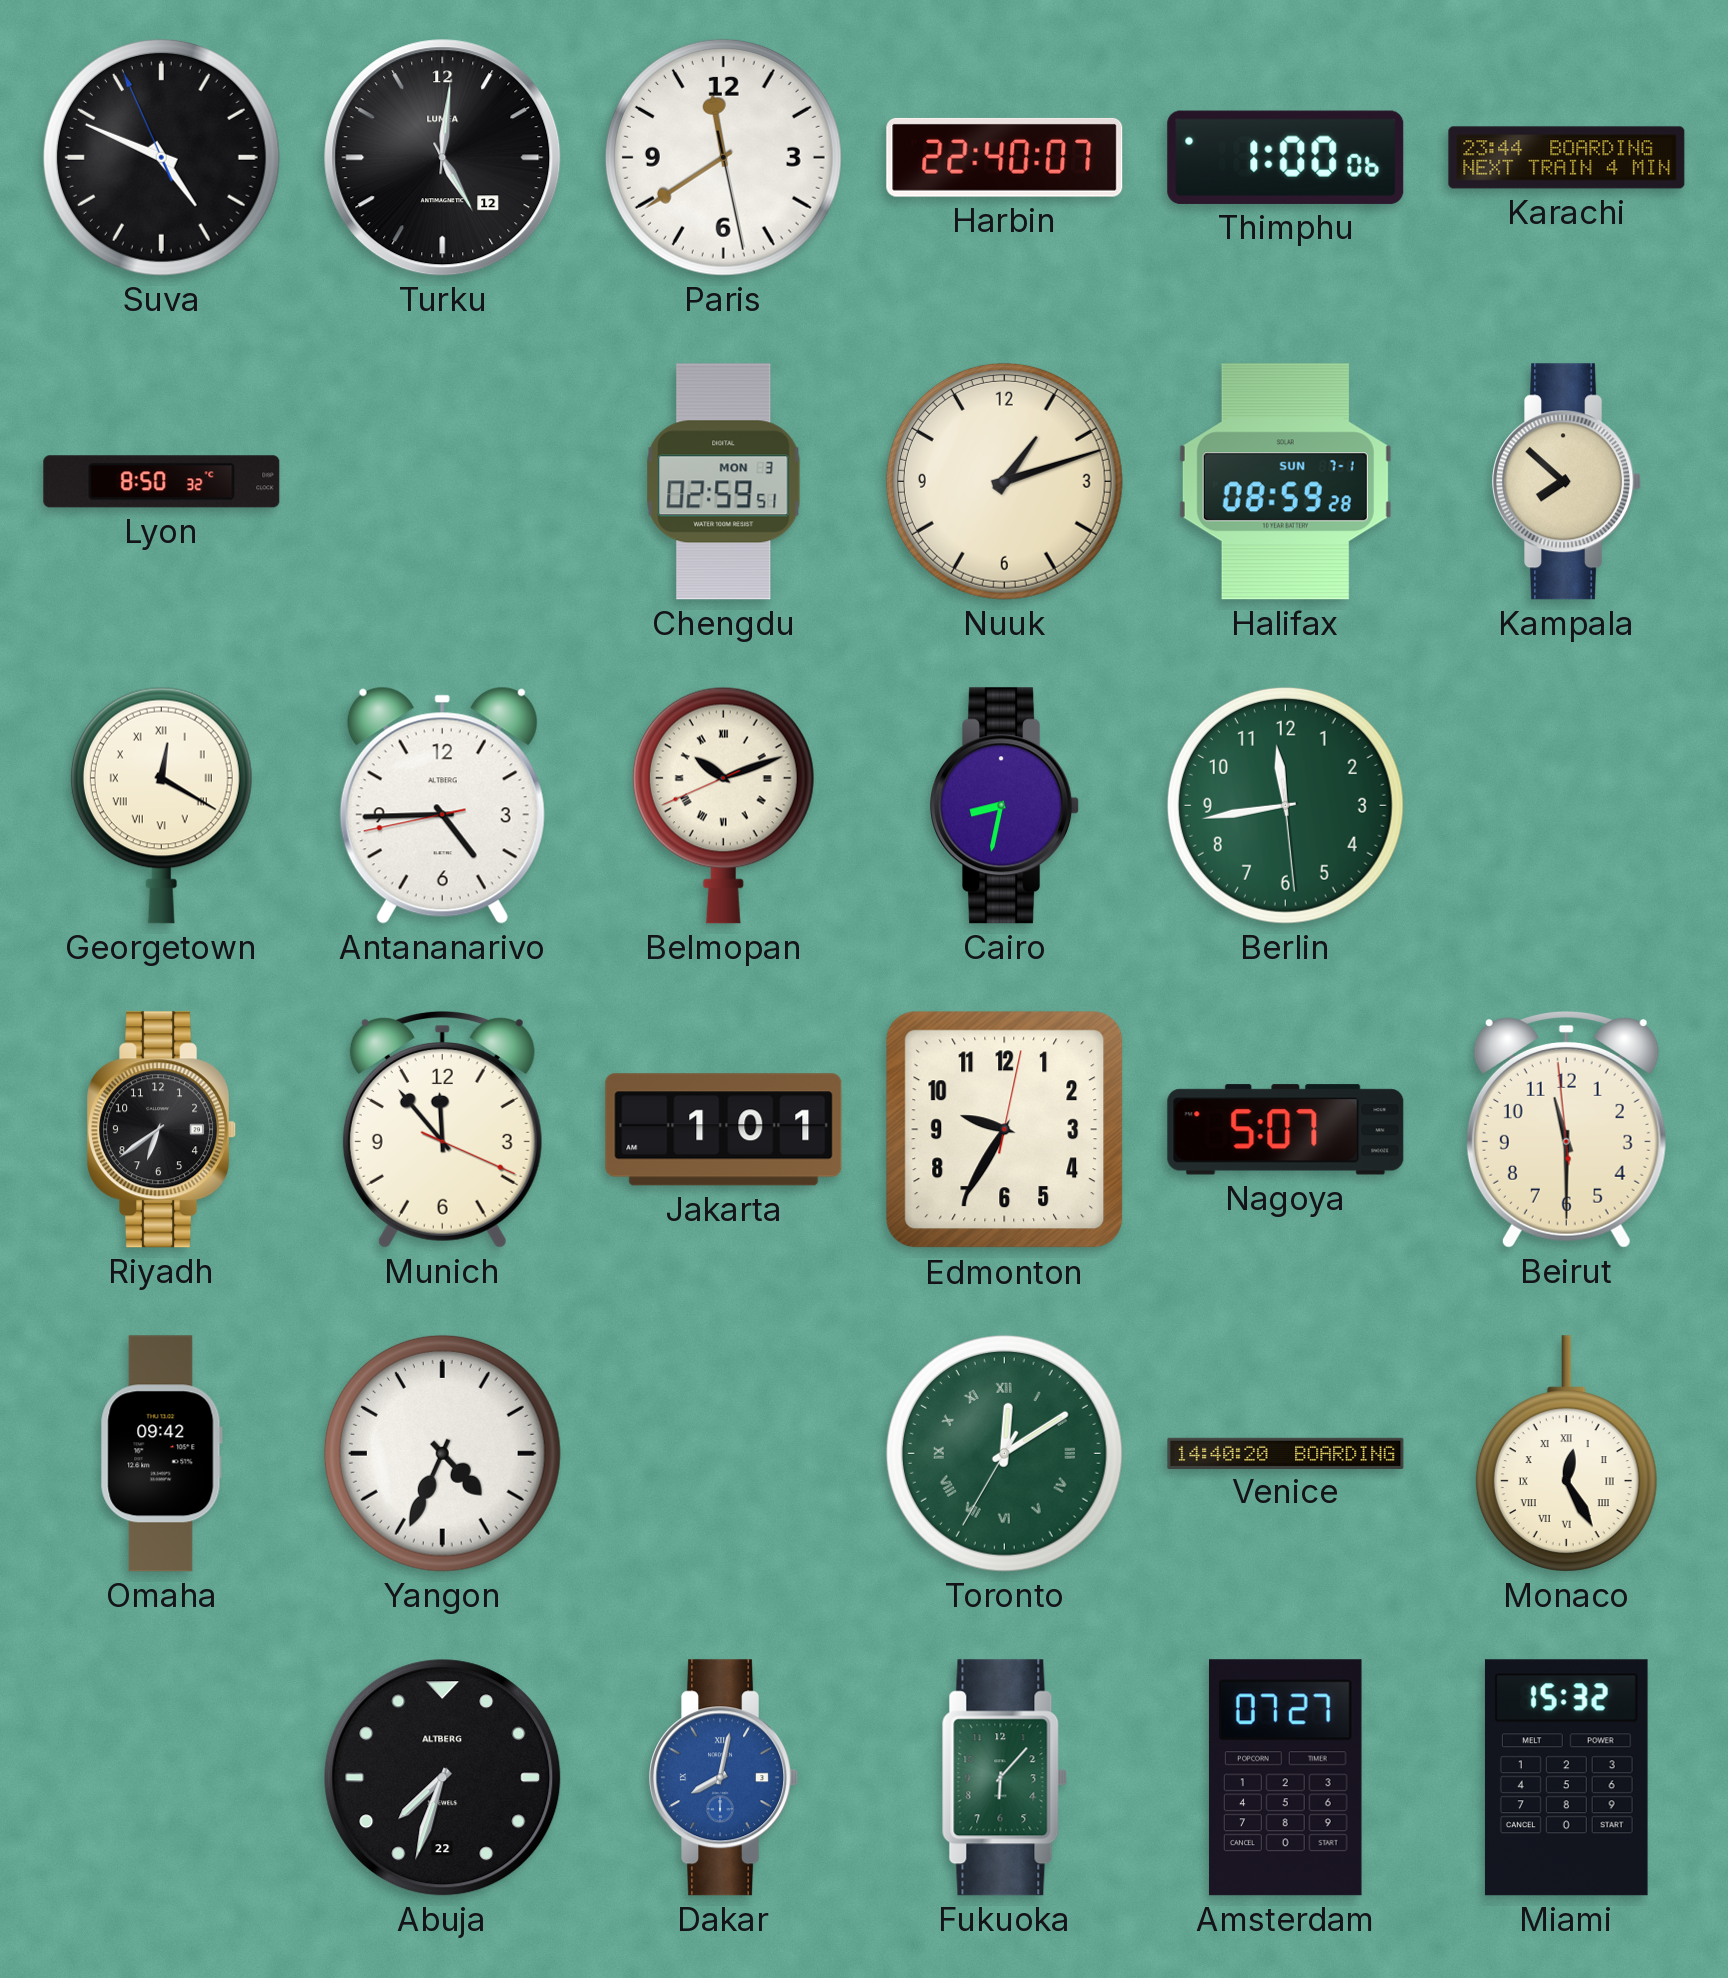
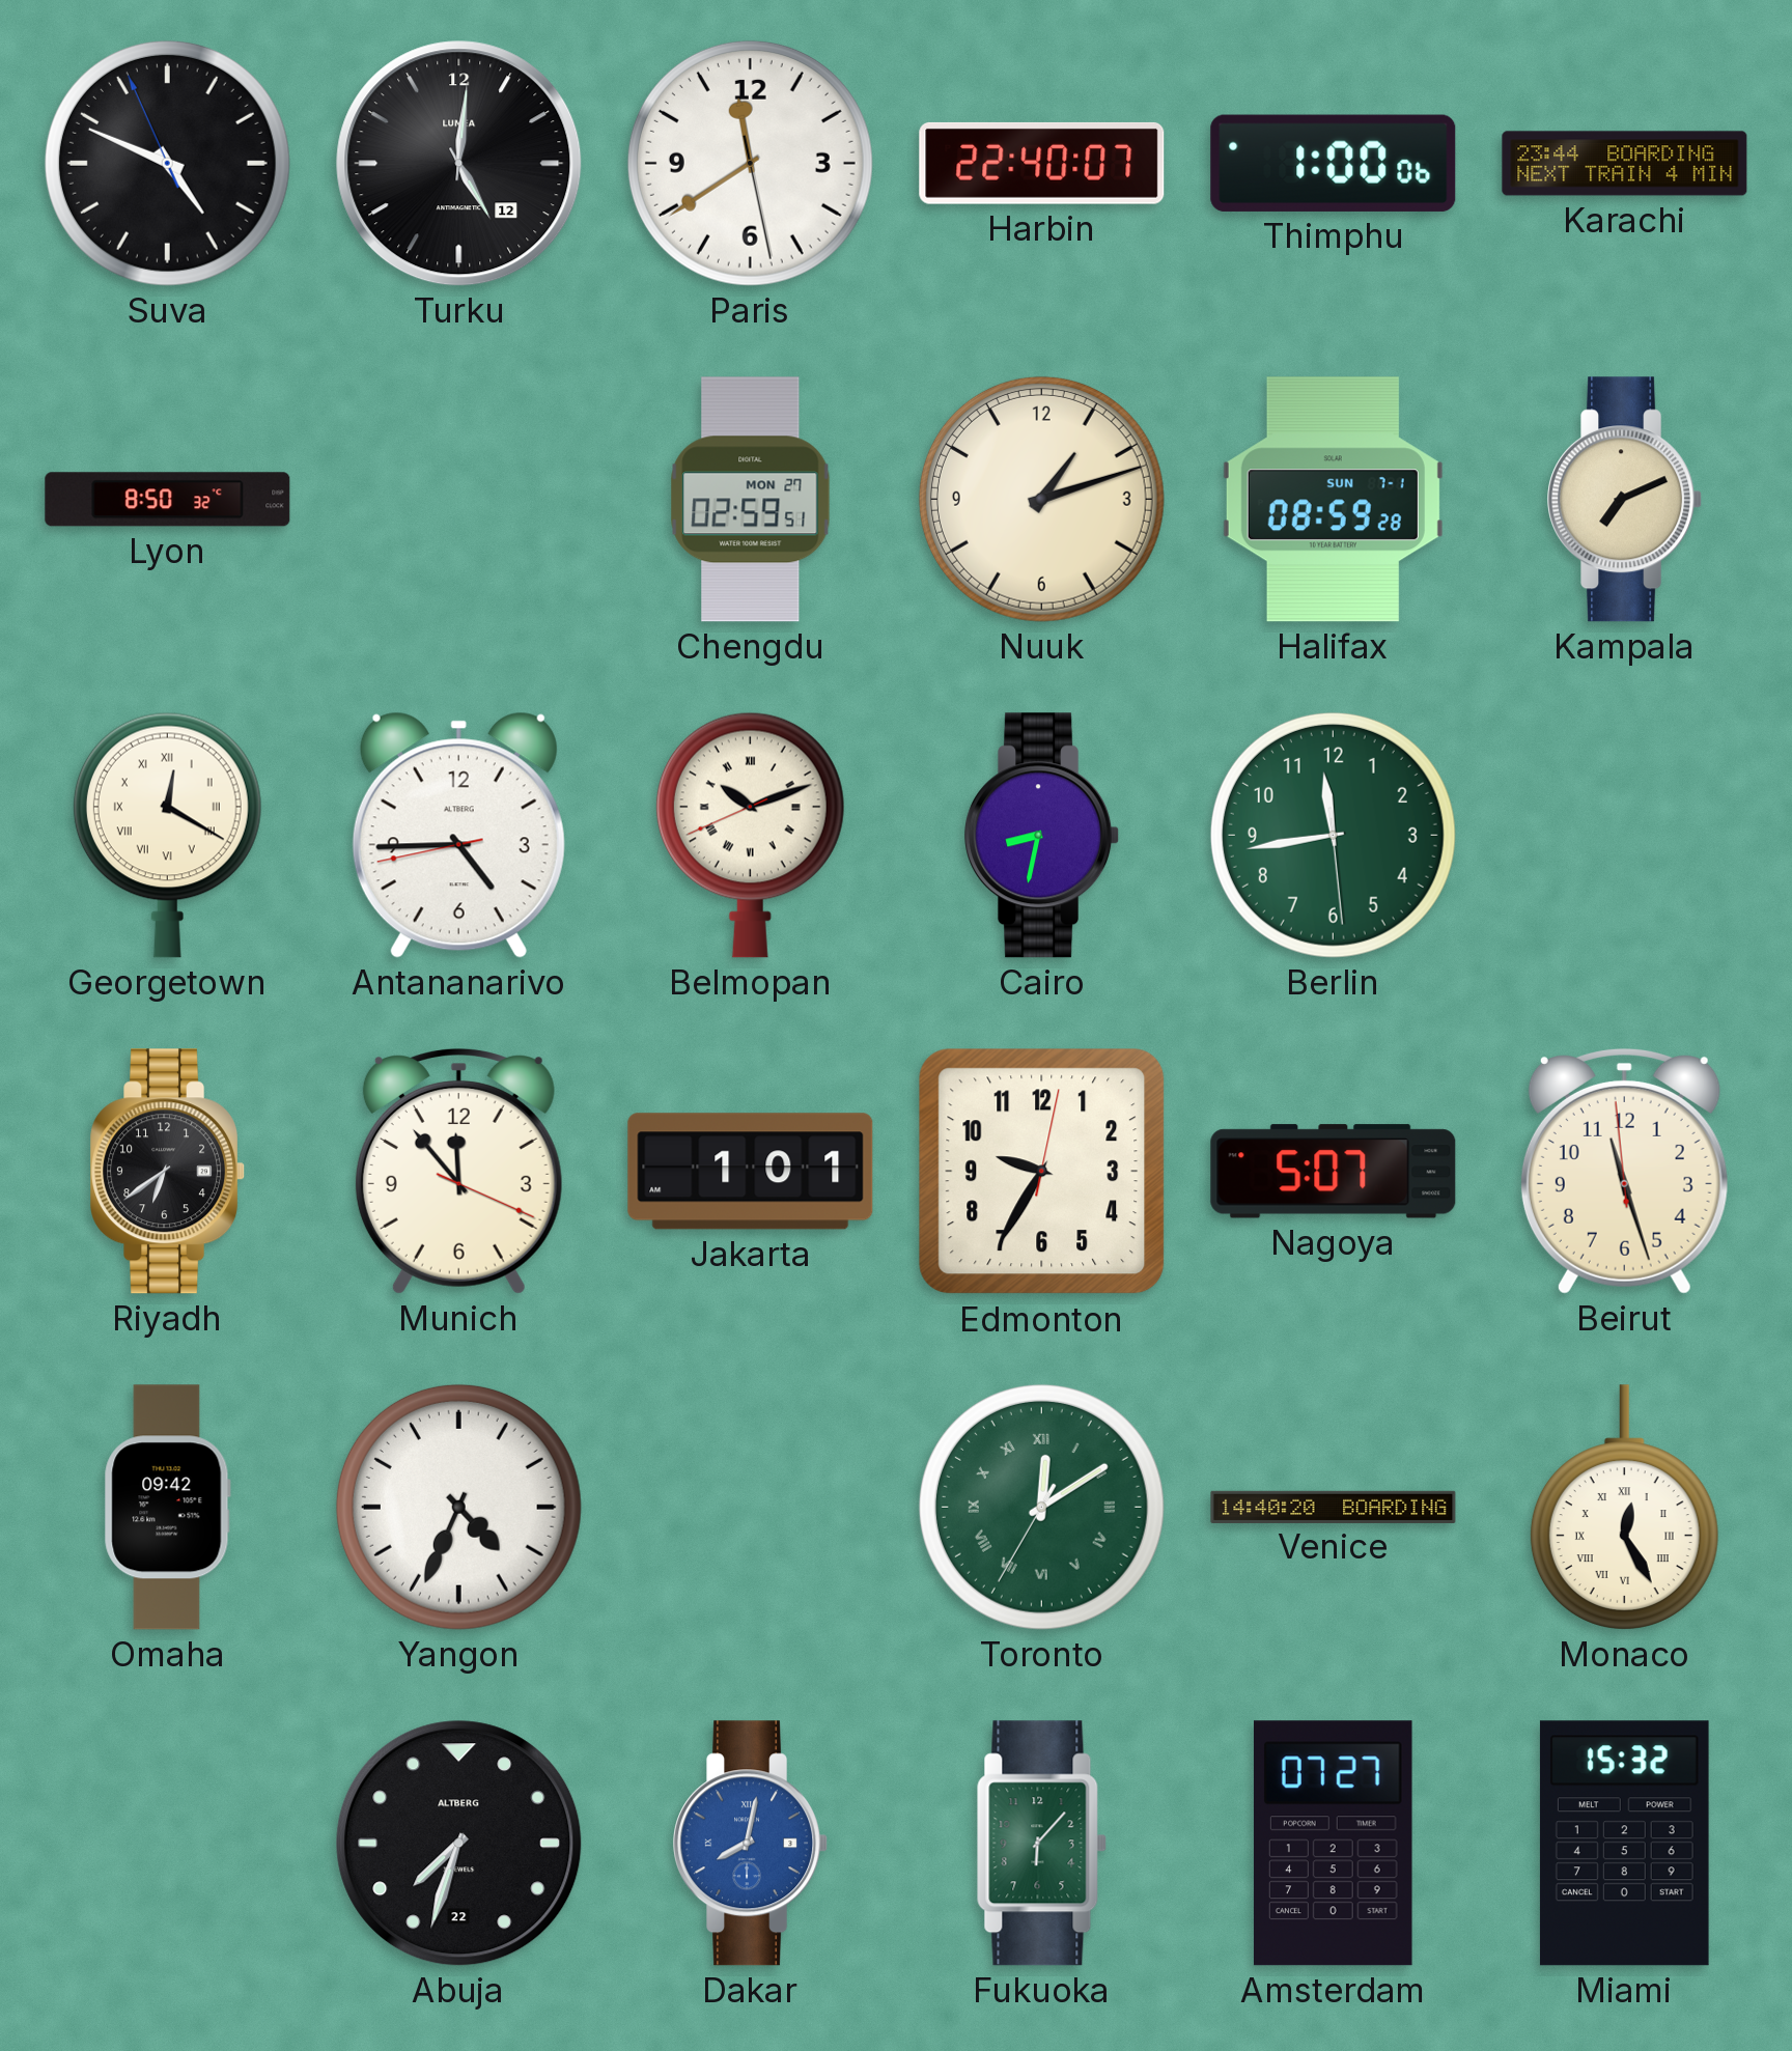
Chengdu date: MON 3 -> MON 27
Kampala: 7:52 -> 7:11
Beirut: 11:29 -> 11:26
